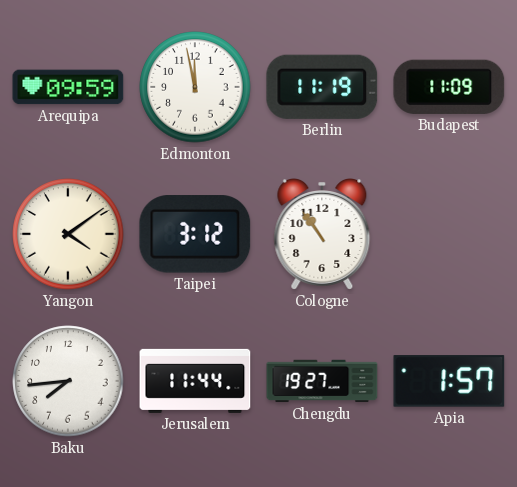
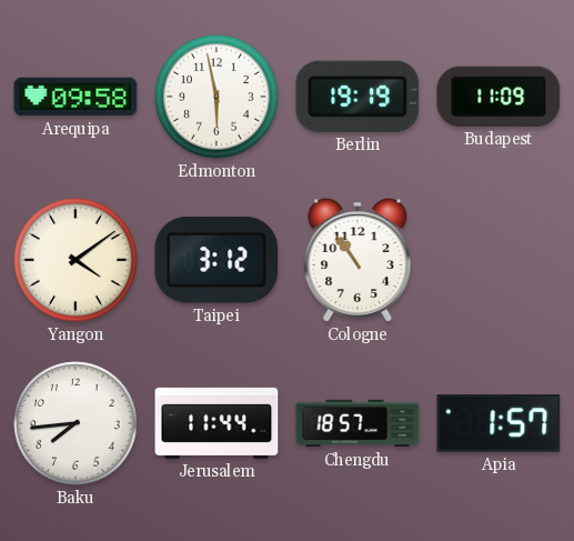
Arequipa: 09:59 -> 09:58
Edmonton: 11:58 -> 5:58
Berlin: 11:19 -> 19:19
Chengdu: 19:27 -> 18:57
